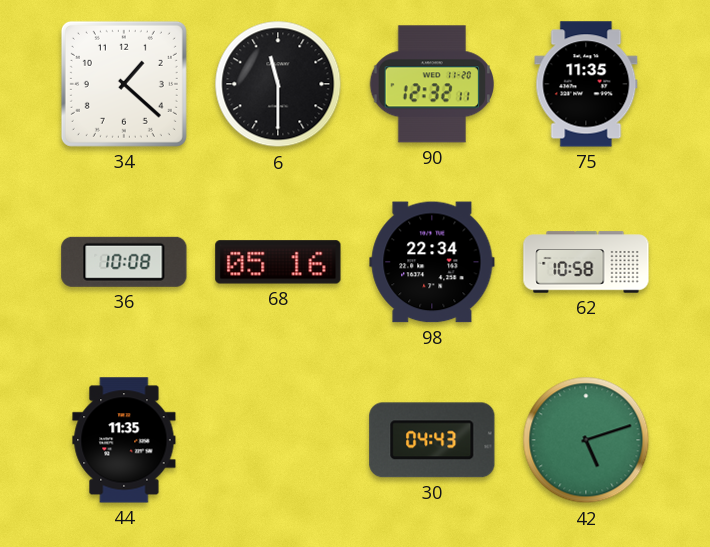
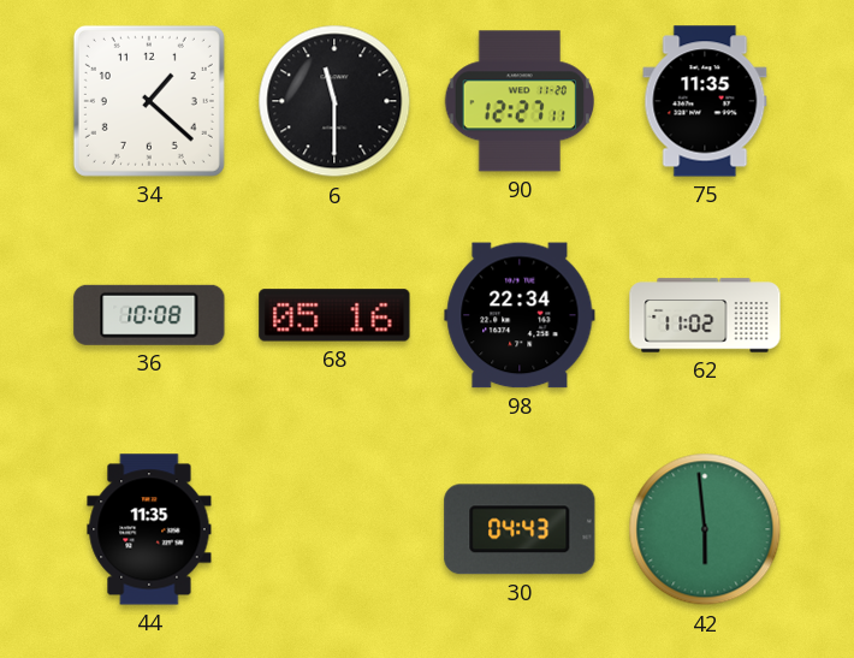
90: 12:32 -> 12:27
62: 10:58 -> 11:02
42: 5:12 -> 5:59
